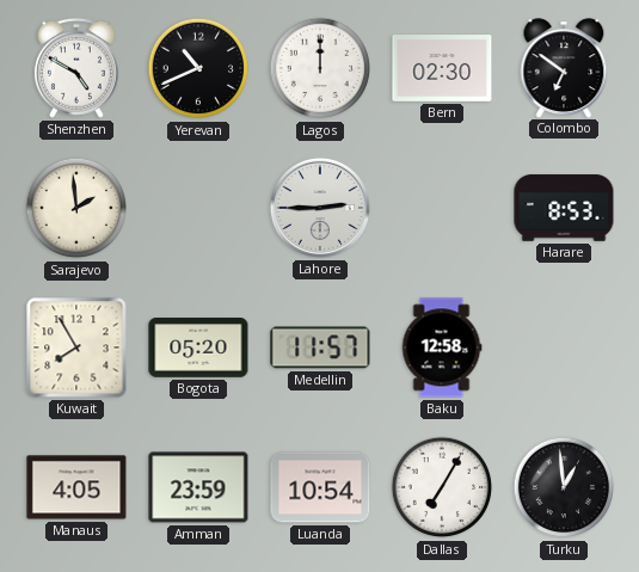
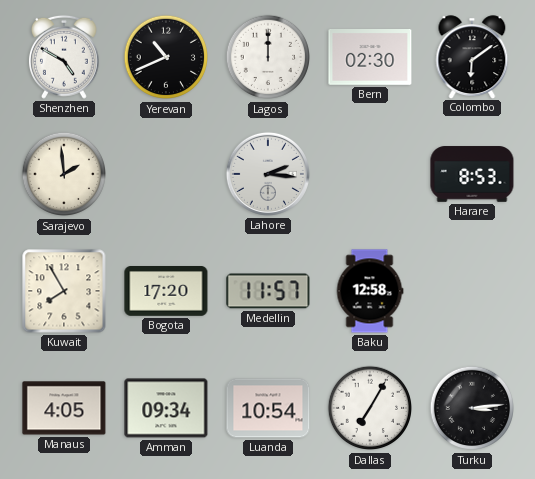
Colombo: 6:51 -> 6:09
Lahore: 2:45 -> 2:16
Bogota: 05:20 -> 17:20
Amman: 23:59 -> 09:34
Turku: 12:59 -> 3:14
